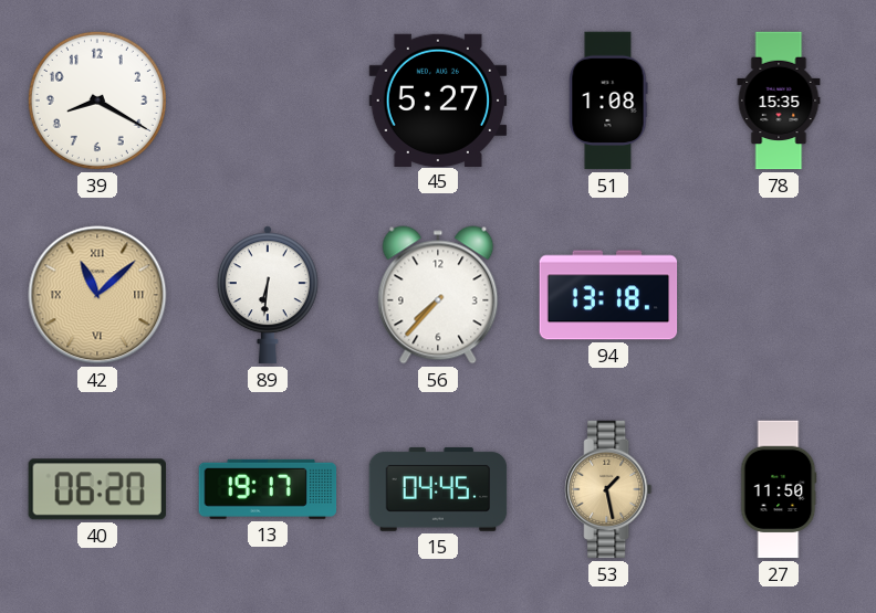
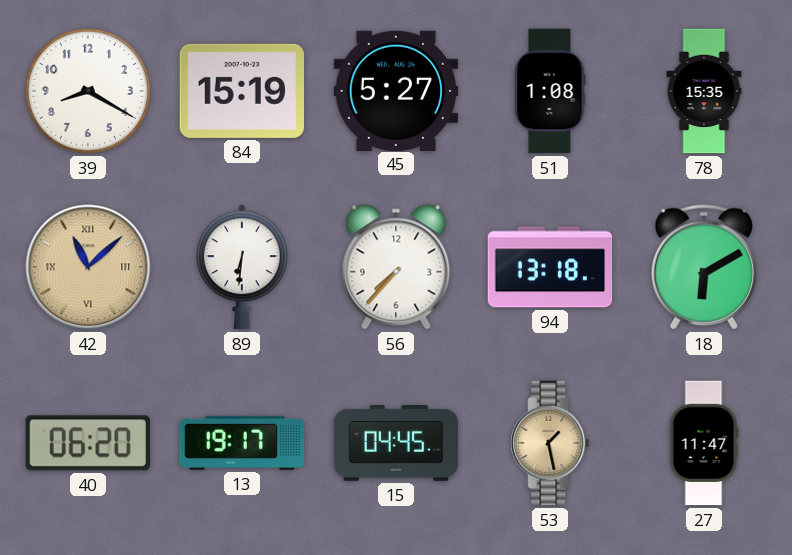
84: none -> 15:19
18: none -> 6:10
27: 11:50 -> 11:47
